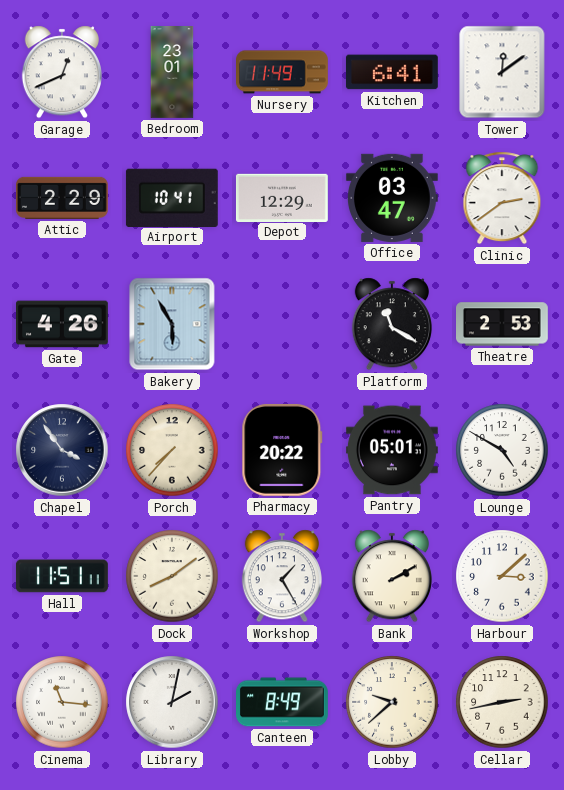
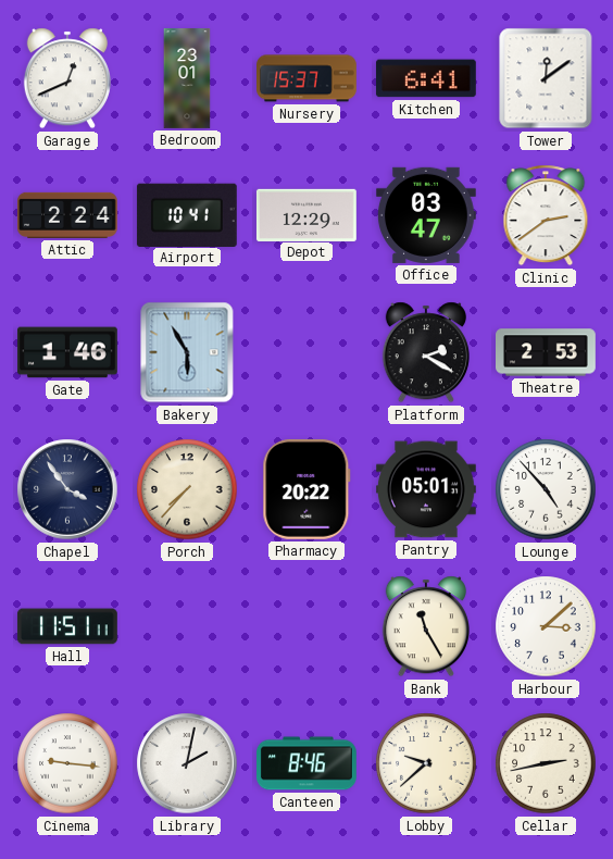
Nursery: 11:49 -> 15:37
Attic: 2:29 -> 2:24
Gate: 4:26 -> 1:46
Platform: 11:20 -> 2:20
Lounge: 4:50 -> 4:53
Dock: 8:09 -> none
Workshop: 1:25 -> none
Bank: 2:10 -> 11:25
Cinema: 11:16 -> 9:16
Canteen: 8:49 -> 8:46
